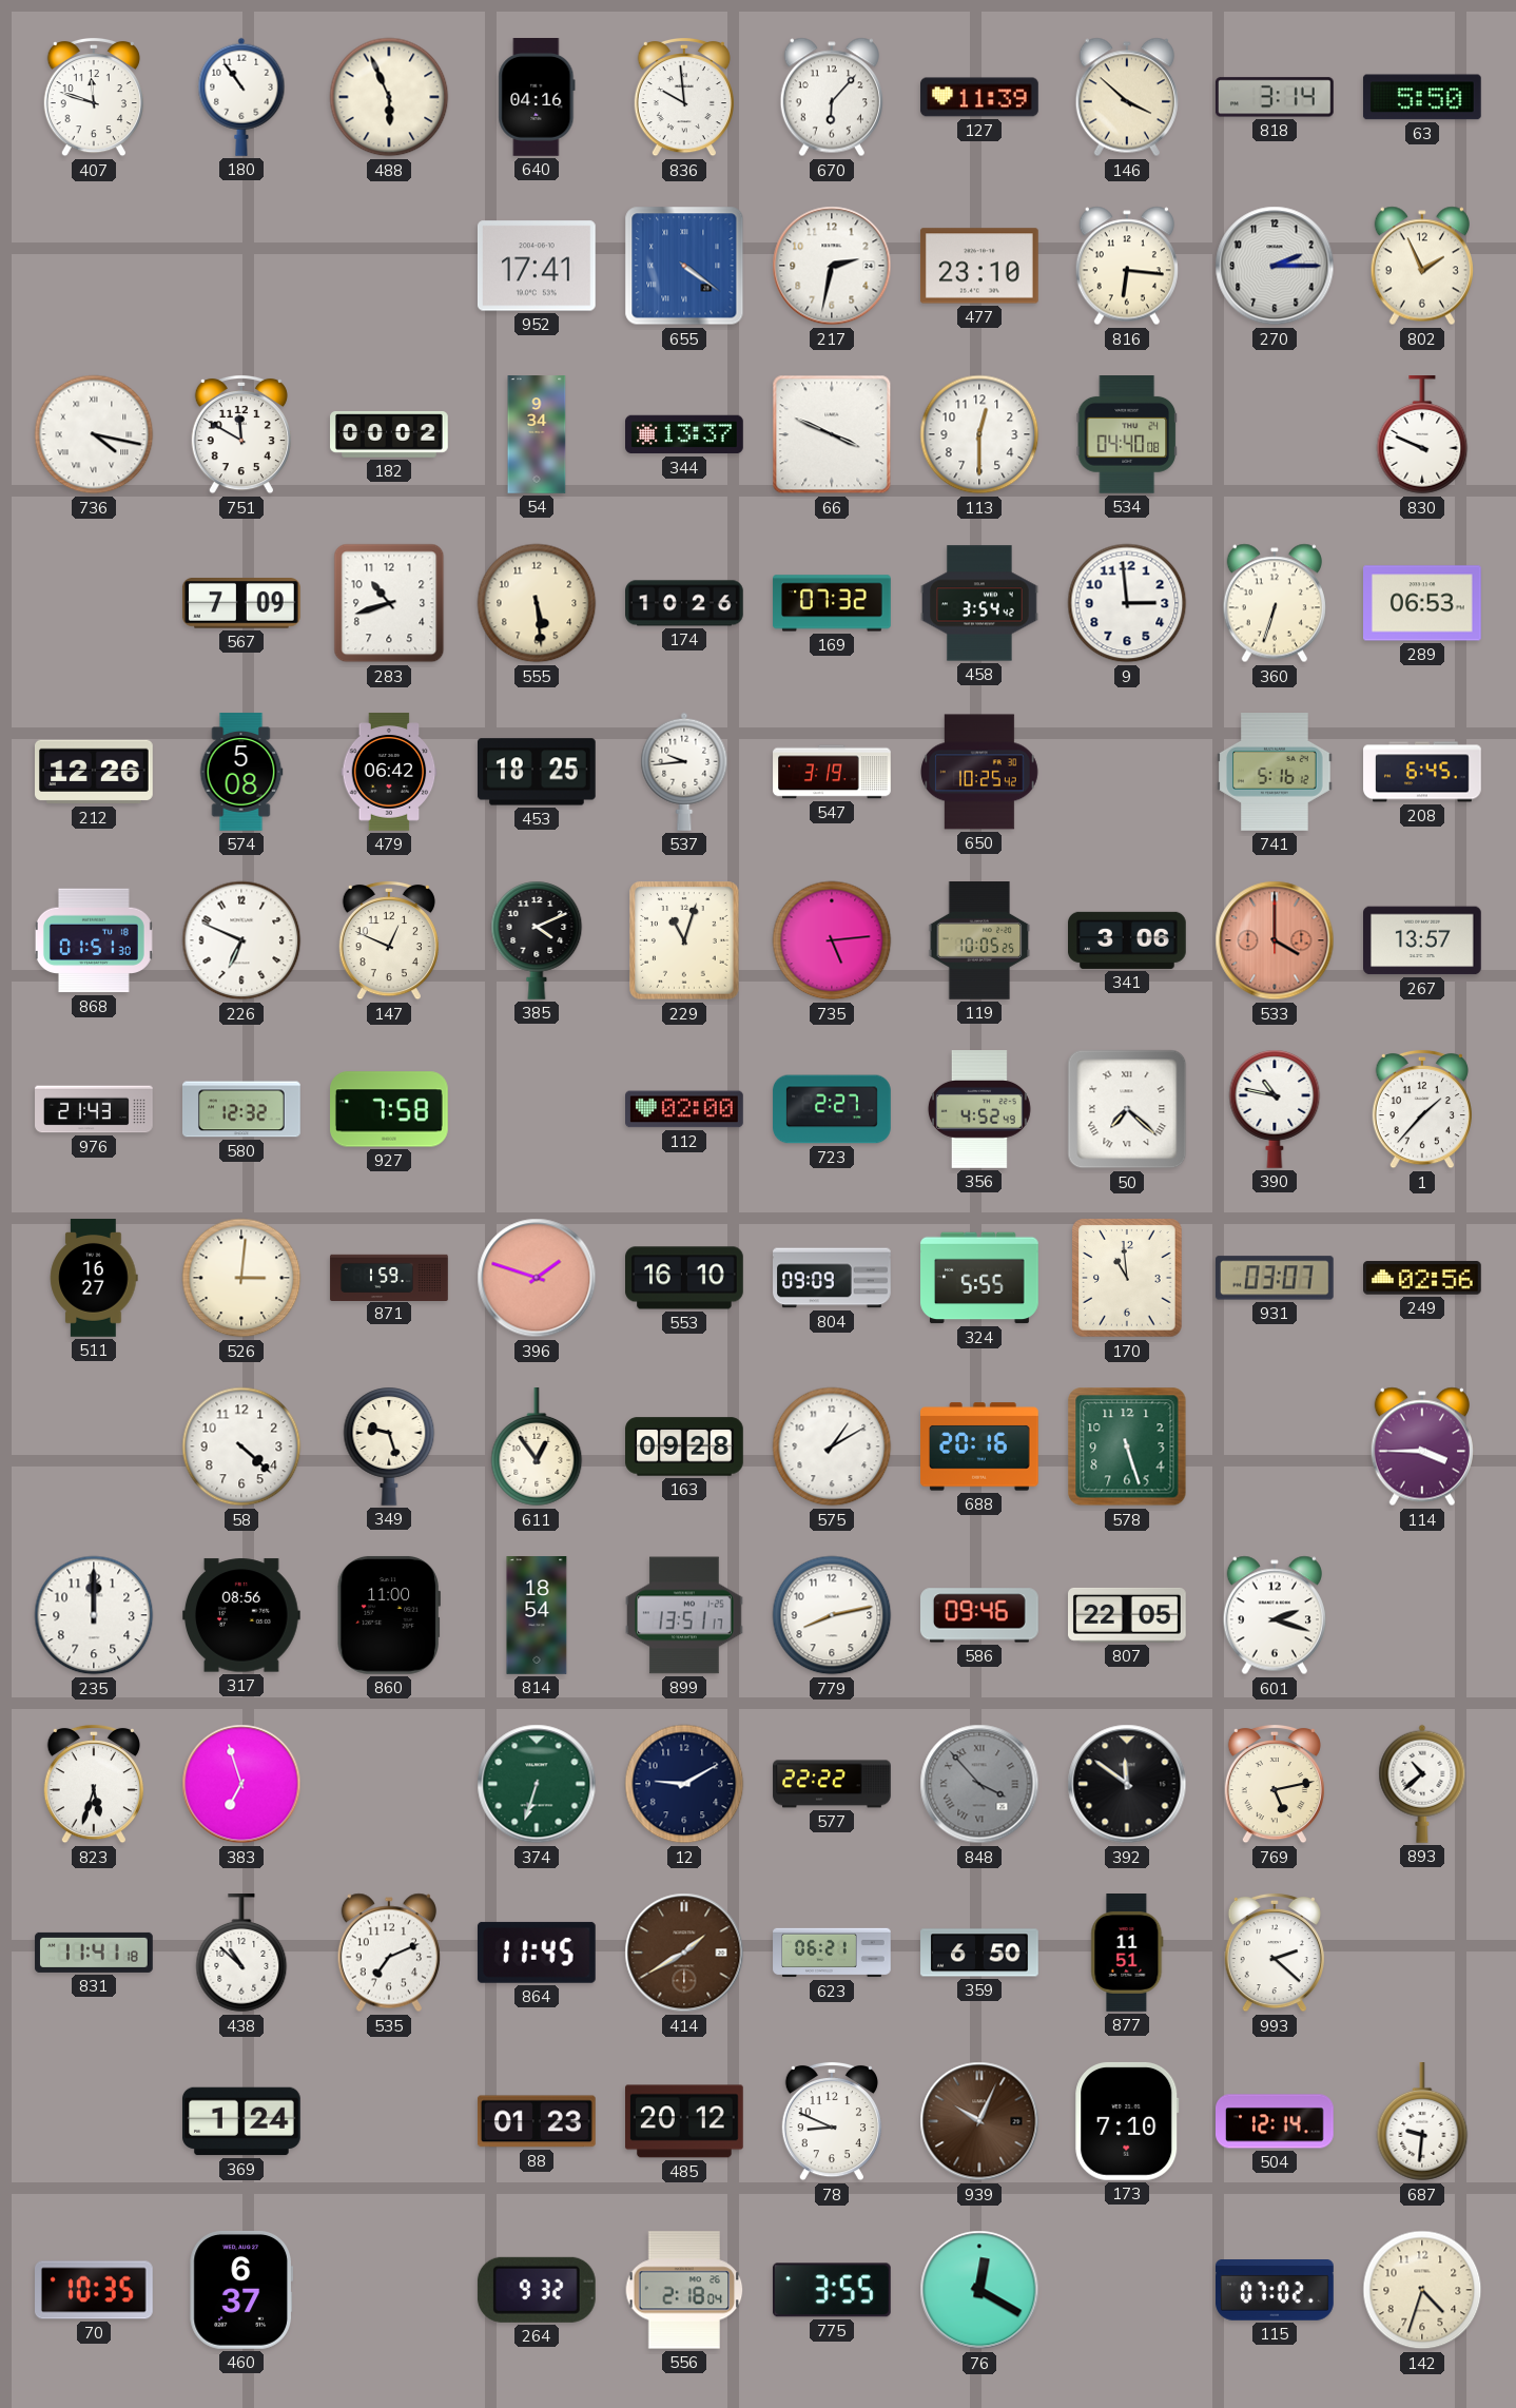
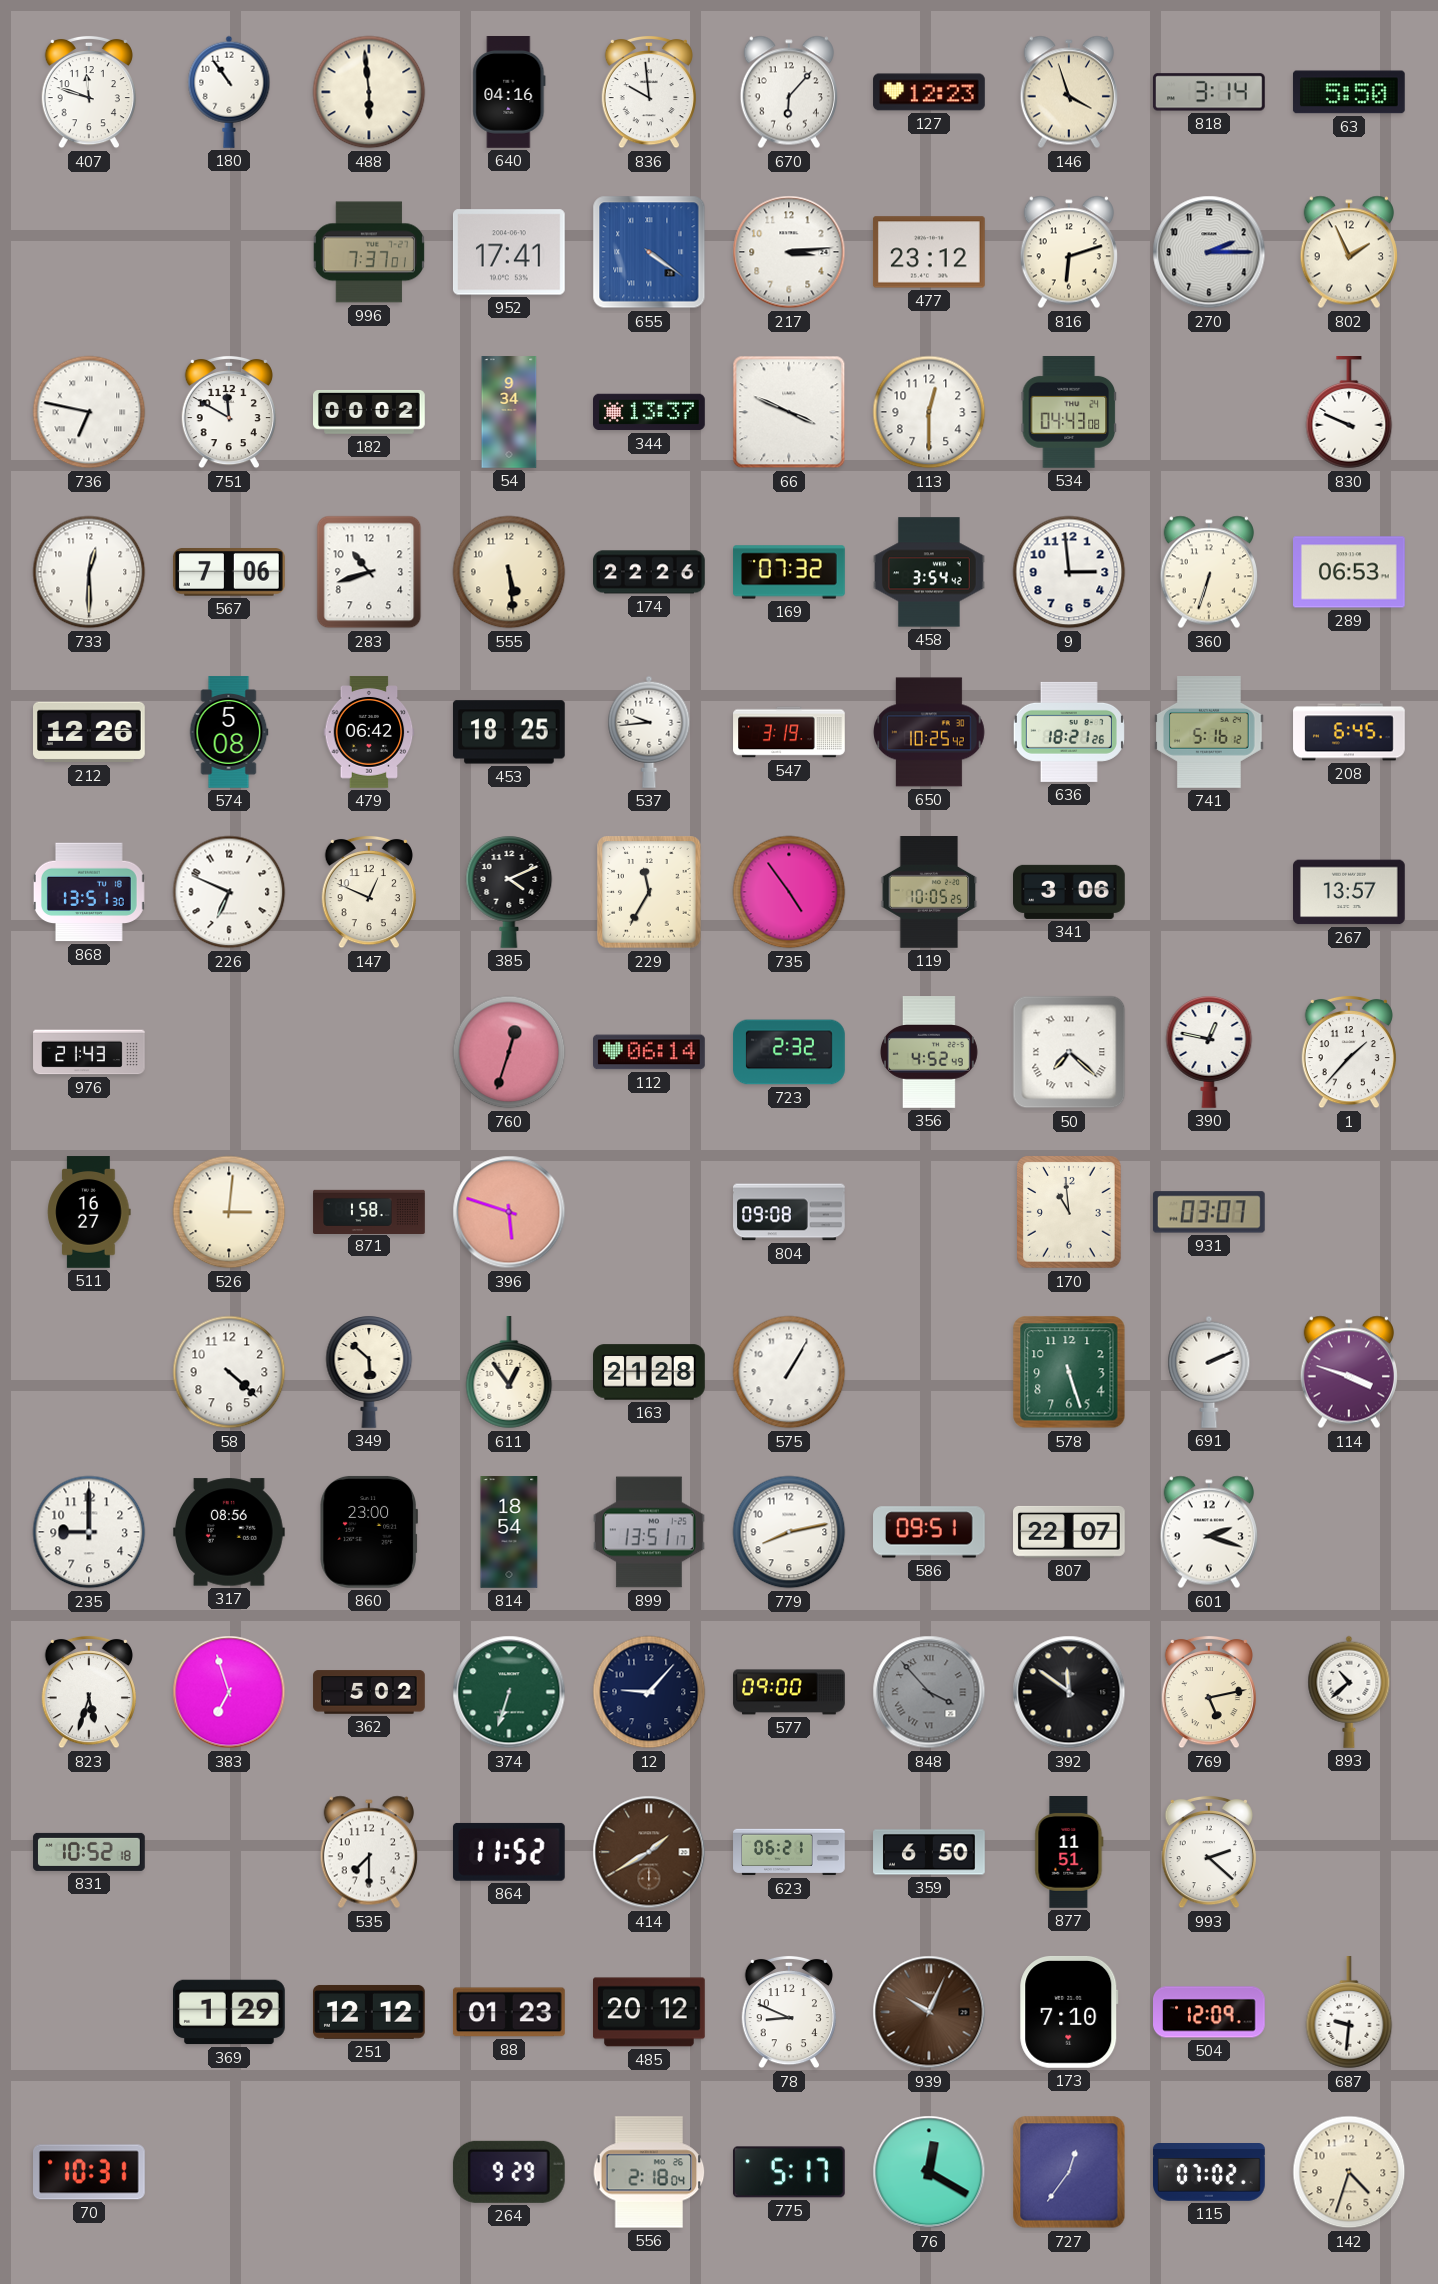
488: 5:56 -> 5:59
127: 11:39 -> 12:23
146: 3:52 -> 3:57
996: none -> 7:37
217: 2:32 -> 3:14
477: 23:10 -> 23:12
816: 6:16 -> 6:12
736: 4:17 -> 6:47
534: 04:40 -> 04:43
733: none -> 12:30
567: 7:09 -> 7:06
174: 10:26 -> 22:26
636: none -> 18:21
868: 01:51 -> 13:51
229: 11:03 -> 11:35
735: 5:14 -> 4:54
533: 4:00 -> none
580: 12:32 -> none
927: 7:58 -> none
760: none -> 12:33
112: 02:00 -> 06:14
723: 2:27 -> 2:32
390: 10:47 -> 12:47
871: 1:59 -> 1:58
396: 1:48 -> 5:48
553: 16:10 -> none
804: 09:09 -> 09:08
324: 5:55 -> none
249: 02:56 -> none
349: 9:27 -> 5:52
163: 09:28 -> 21:28
575: 1:10 -> 1:05
688: 20:16 -> none
691: none -> 2:11
114: 3:45 -> 3:48
235: 12:00 -> 9:00
860: 11:00 -> 23:00
586: 09:46 -> 09:51
807: 22:05 -> 22:07
362: none -> 5:02
12: 9:10 -> 9:07
577: 22:22 -> 09:00
831: 11:41 -> 10:52
438: 10:52 -> none
535: 7:11 -> 7:30
864: 11:45 -> 11:52
369: 1:24 -> 1:29
251: none -> 12:12
504: 12:14 -> 12:09
70: 10:35 -> 10:31
460: 6:37 -> none
264: 9:32 -> 9:29
775: 3:55 -> 5:17
727: none -> 12:36
